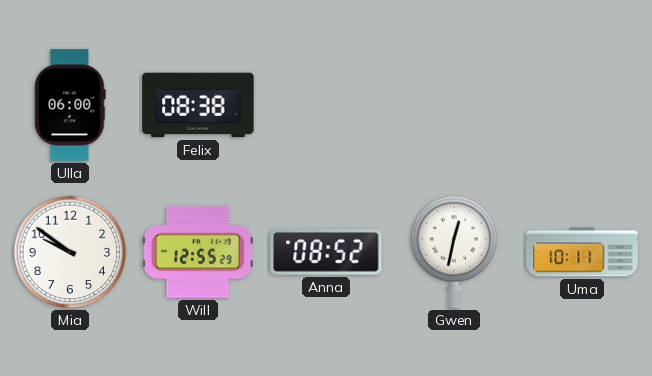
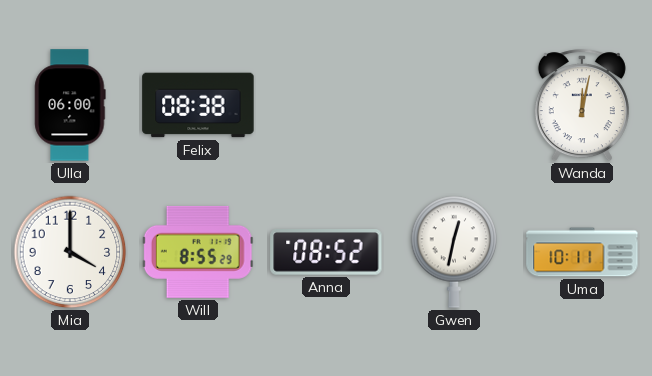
Wanda: none -> 12:02
Mia: 9:51 -> 4:00
Will: 12:55 -> 8:55
